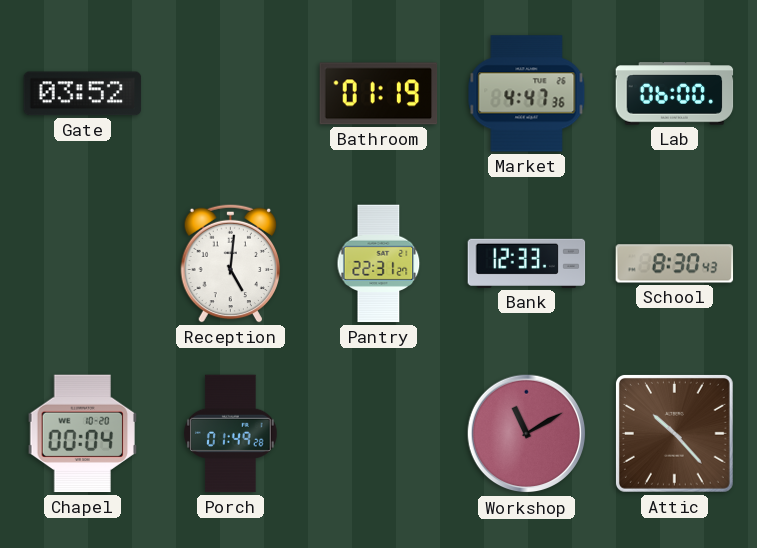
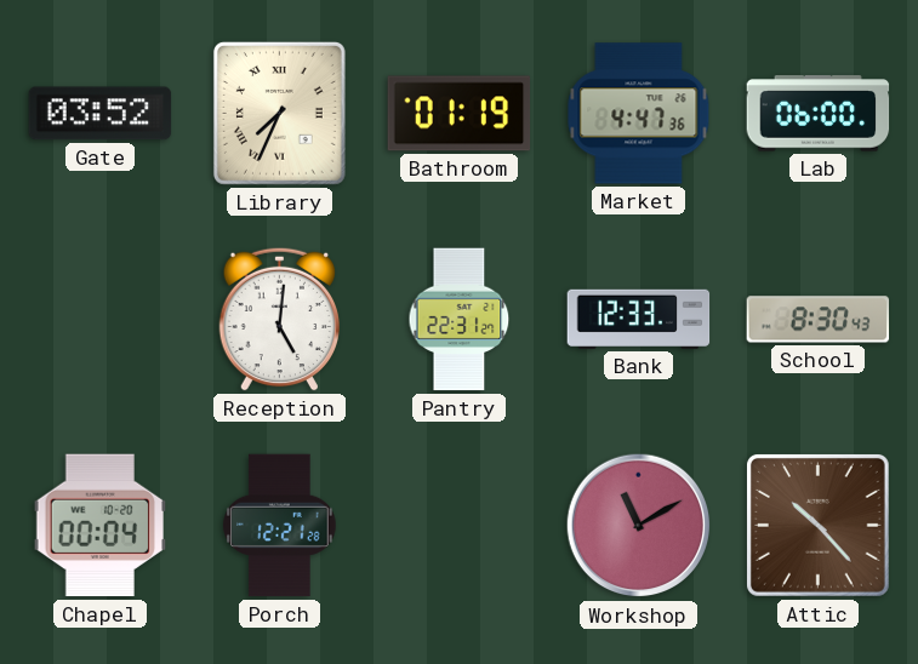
Library: none -> 7:34
Porch: 01:49 -> 12:21
